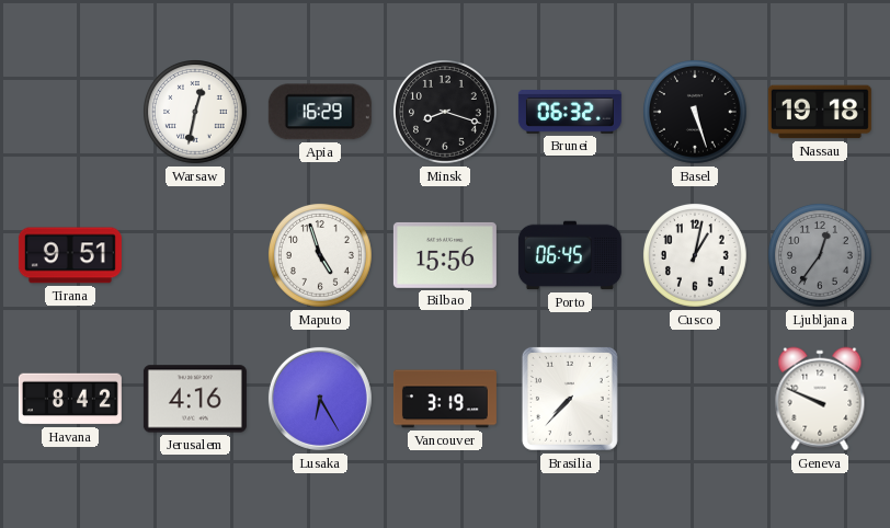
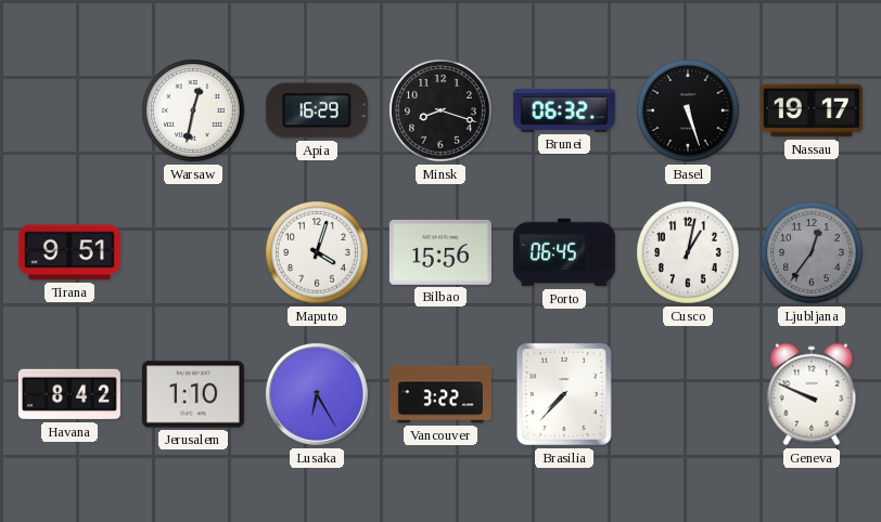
Nassau: 19:18 -> 19:17
Maputo: 4:57 -> 4:03
Jerusalem: 4:16 -> 1:10
Vancouver: 3:19 -> 3:22
